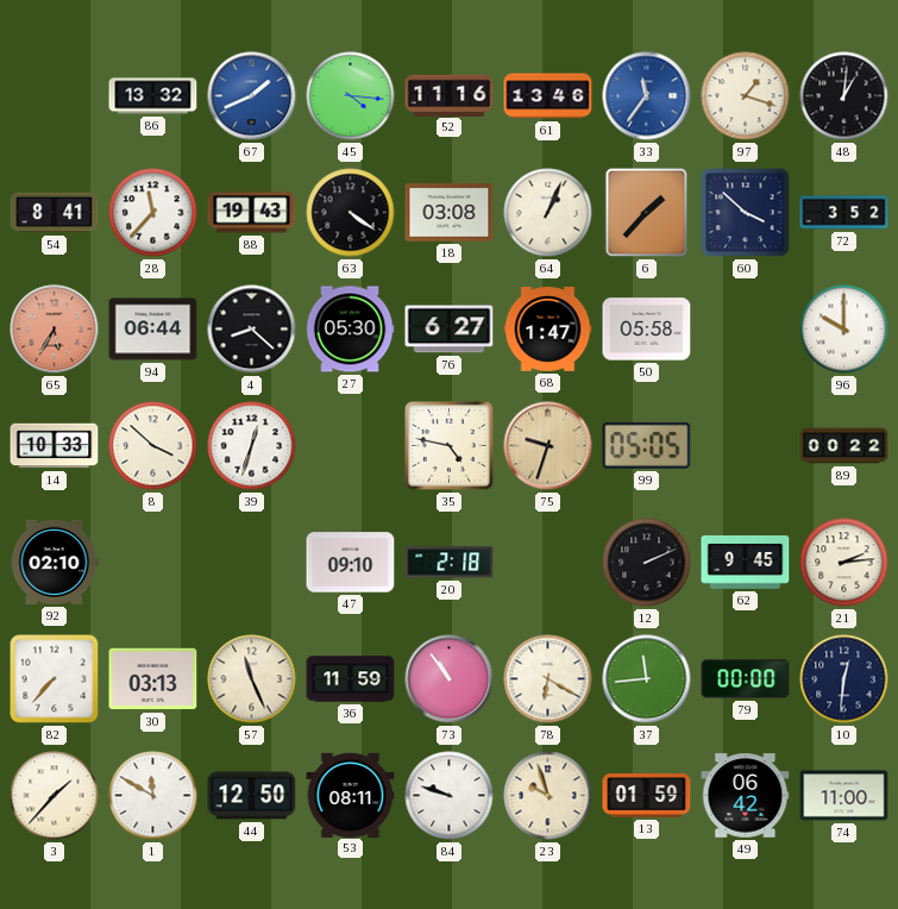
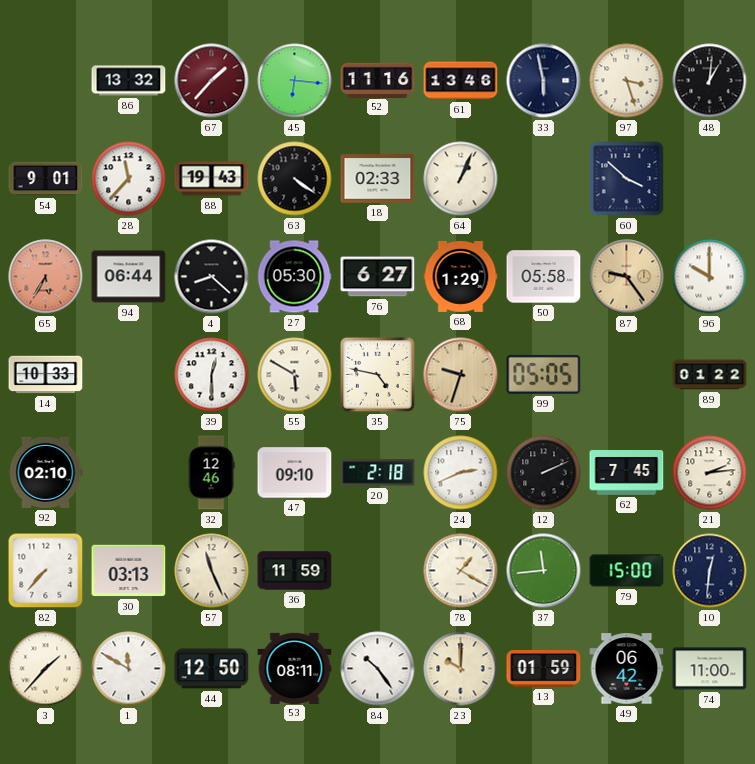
67: 1:41 -> 1:37
67 dial: blue -> burgundy
45: 4:16 -> 6:16
33: 11:36 -> 5:58
33 dial: blue -> navy
97: 1:18 -> 3:27
54: 8:41 -> 9:01
18: 03:08 -> 02:33
6: 1:37 -> none
72: 3:52 -> none
68: 1:47 -> 1:29
87: none -> 9:24
8: 3:52 -> none
39: 12:33 -> 12:30
55: none -> 5:50
89: 00:22 -> 01:22
32: none -> 12:46
24: none -> 2:41
62: 9:45 -> 7:45
73: 10:54 -> none
78: 6:20 -> 1:20
79: 00:00 -> 15:00
84: 9:48 -> 10:24
23: 9:57 -> 10:00
